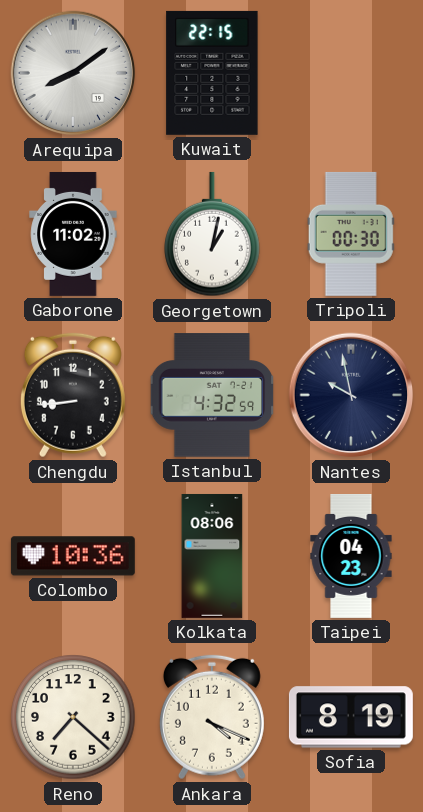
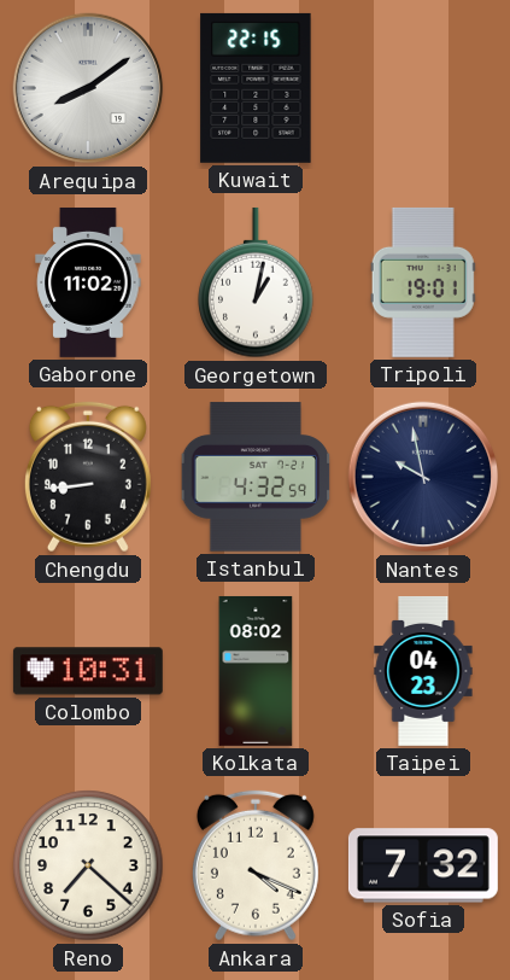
Tripoli: 00:30 -> 19:01
Colombo: 10:36 -> 10:31
Kolkata: 08:06 -> 08:02
Sofia: 8:19 -> 7:32
